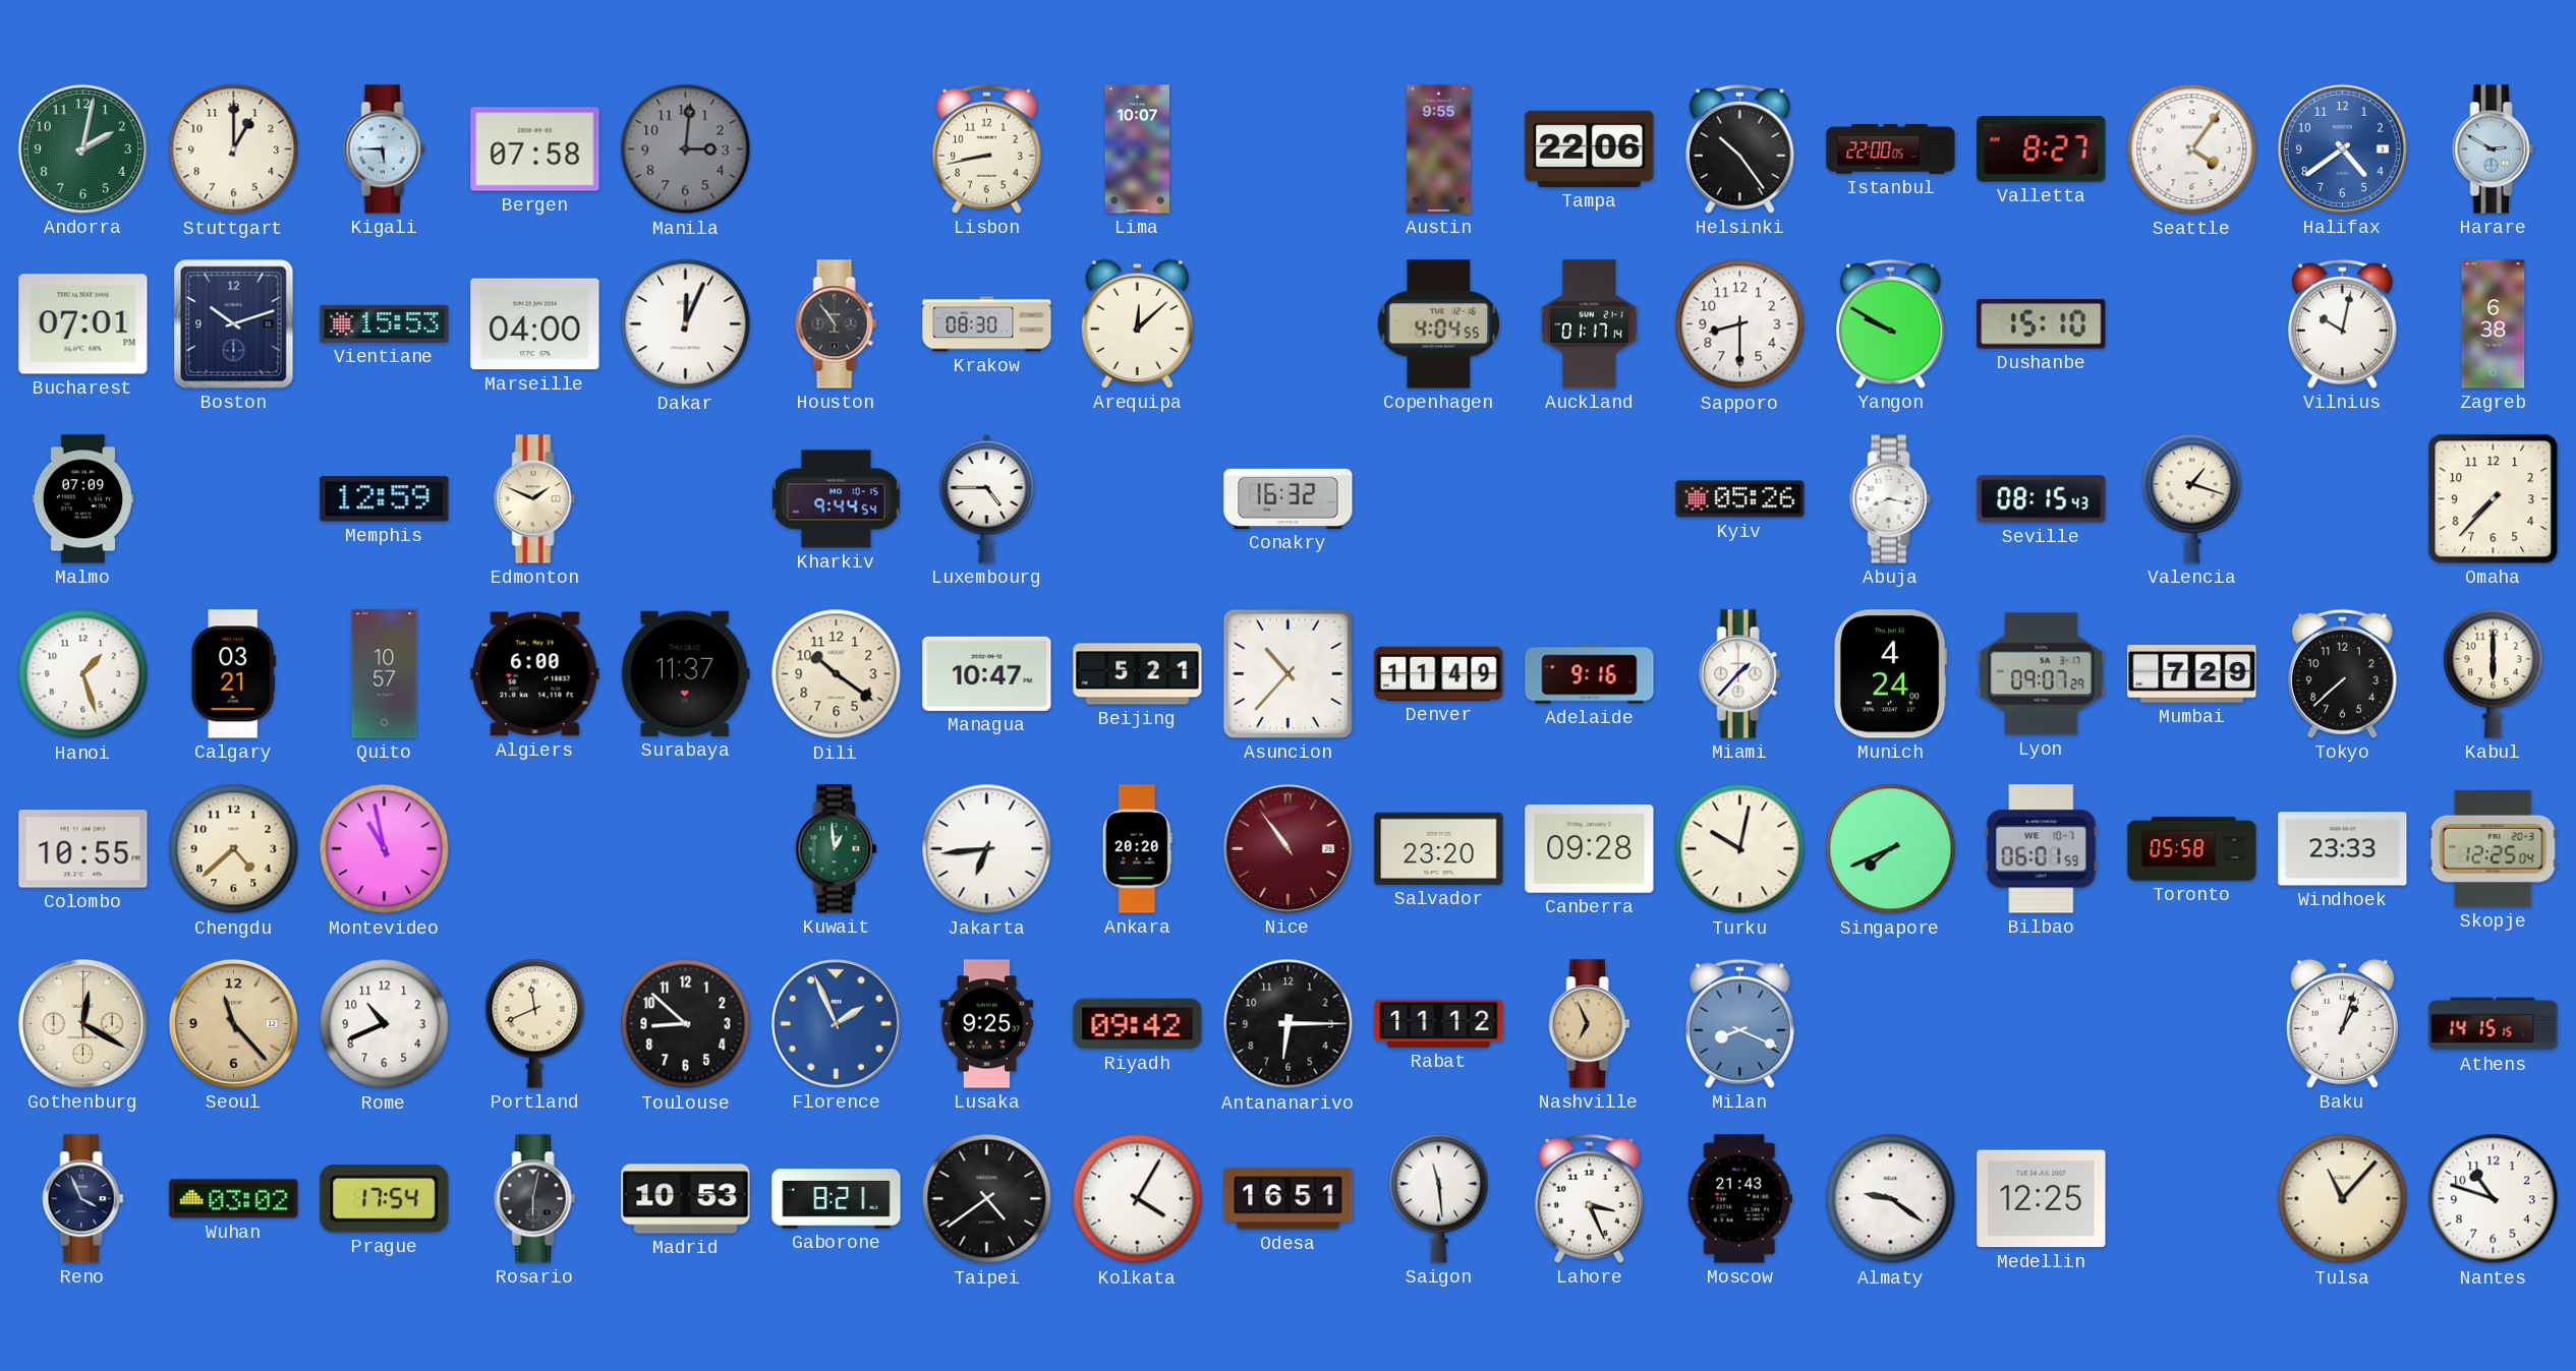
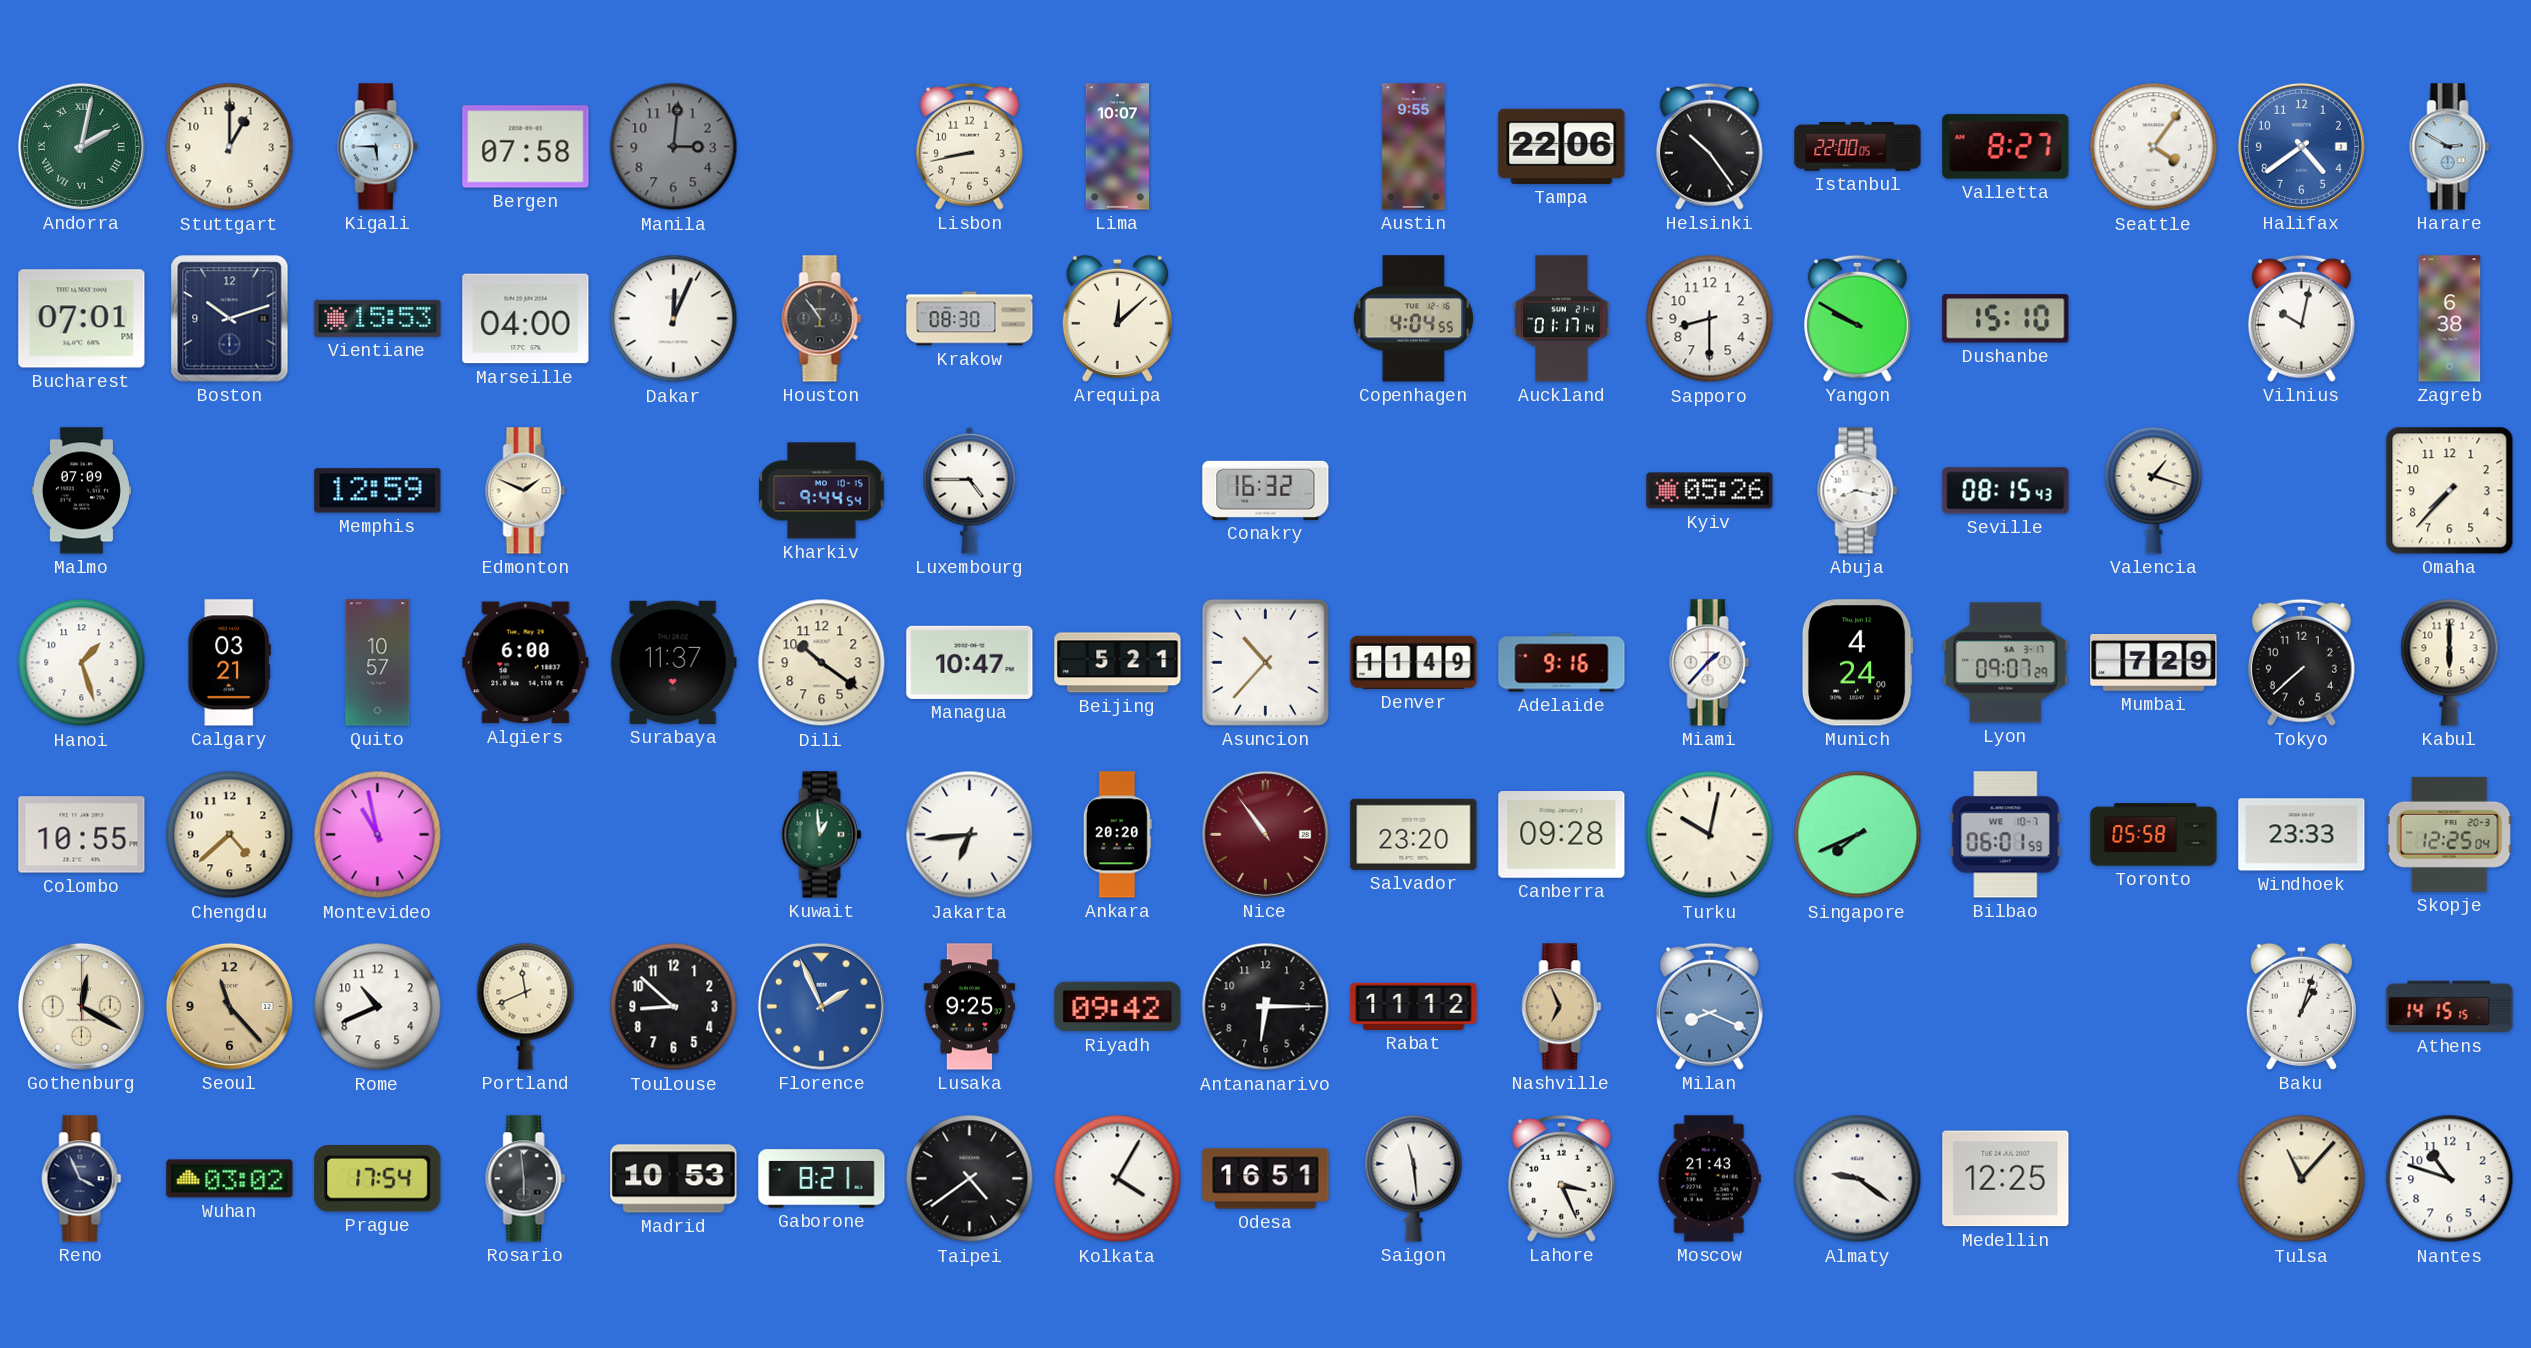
Andorra numerals: Arabic -> Roman
Rosario: 6:02 -> 5:59
